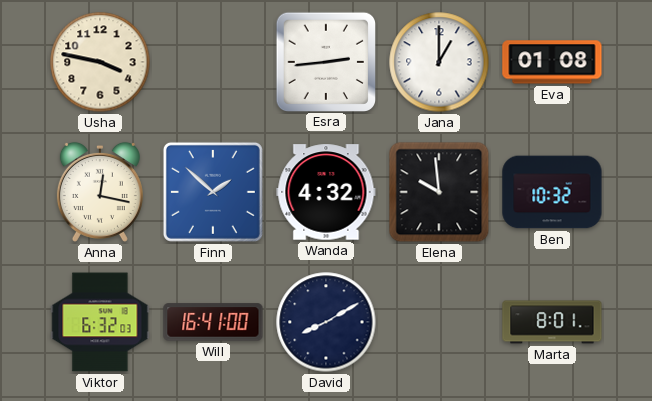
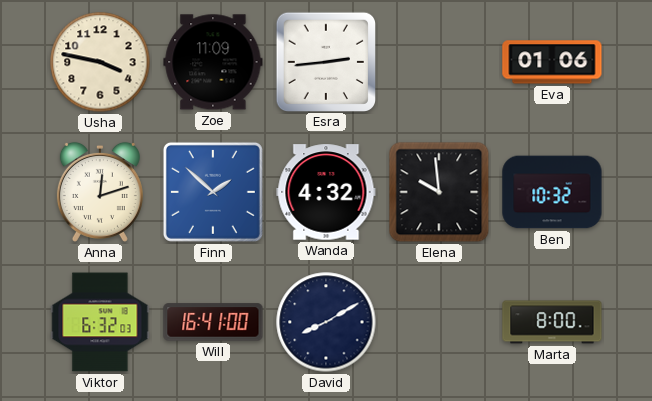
Zoe: none -> 11:09
Jana: 1:00 -> none
Eva: 01:08 -> 01:06
Anna: 12:17 -> 12:12
Marta: 8:01 -> 8:00
